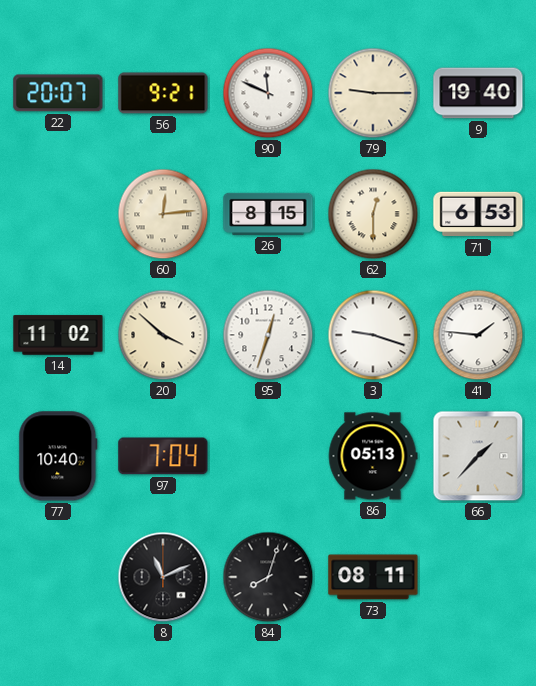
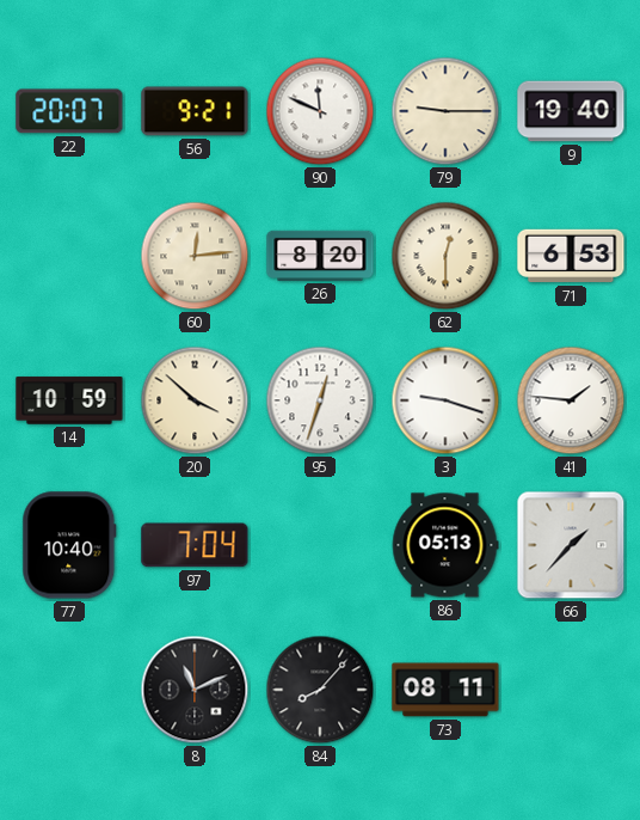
26: 8:15 -> 8:20
14: 11:02 -> 10:59
84: 8:03 -> 8:07
